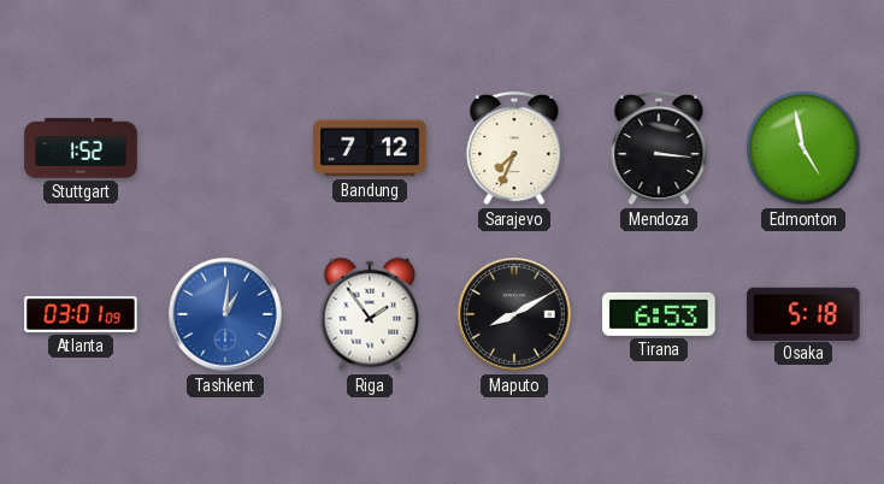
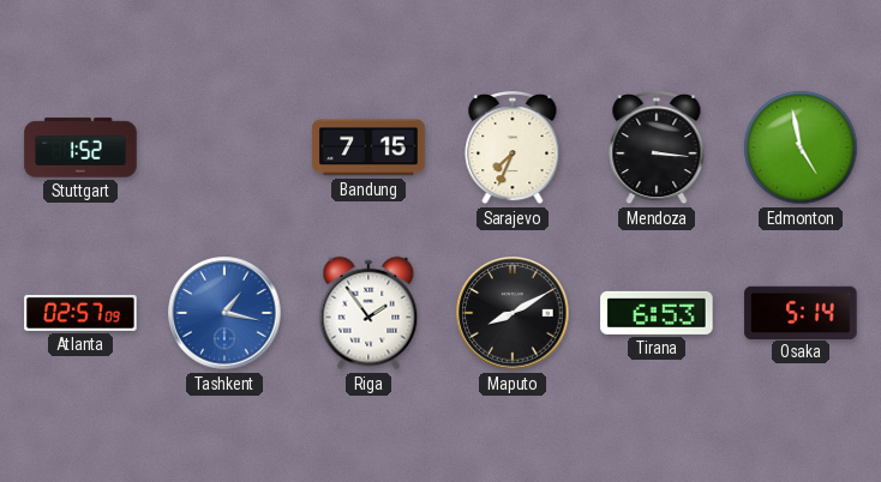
Bandung: 7:12 -> 7:15
Atlanta: 03:01 -> 02:57
Tashkent: 1:01 -> 1:17
Osaka: 5:18 -> 5:14
